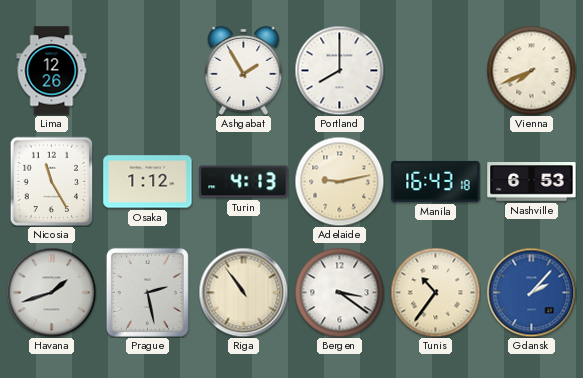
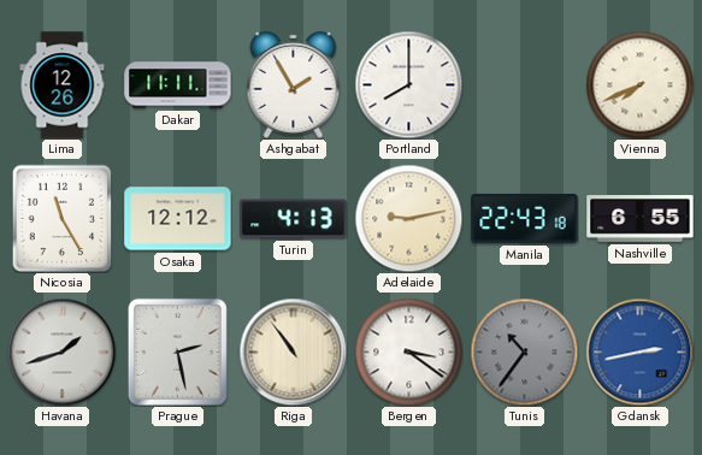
Dakar: none -> 11:11
Osaka: 1:12 -> 12:12
Manila: 16:43 -> 22:43
Nashville: 6:53 -> 6:55
Tunis dial: cream -> grey
Gdansk: 2:07 -> 2:43
